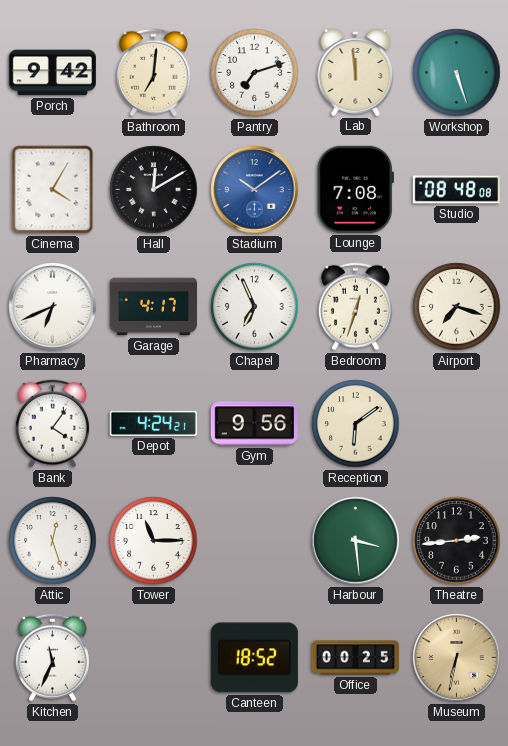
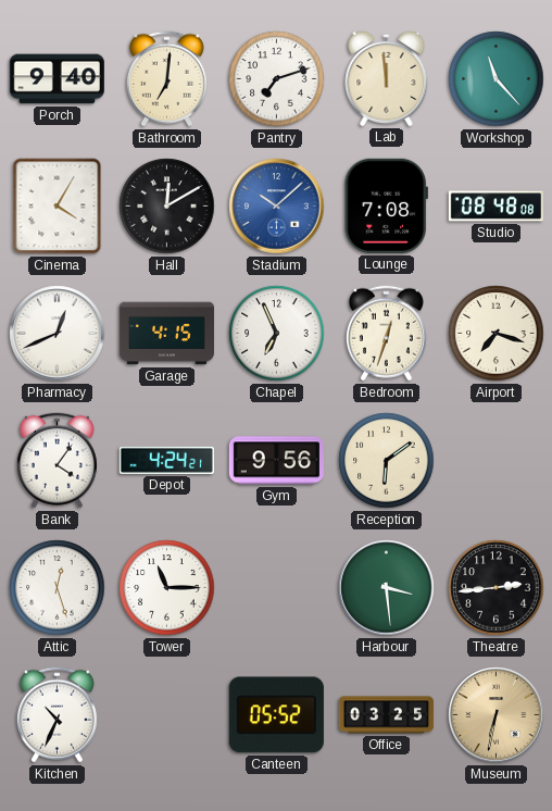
Porch: 9:42 -> 9:40
Workshop: 5:27 -> 11:23
Stadium: 10:09 -> 10:08
Pharmacy: 6:41 -> 12:41
Garage: 4:17 -> 4:15
Kitchen: 11:34 -> 10:34
Canteen: 18:52 -> 05:52
Office: 00:25 -> 03:25
